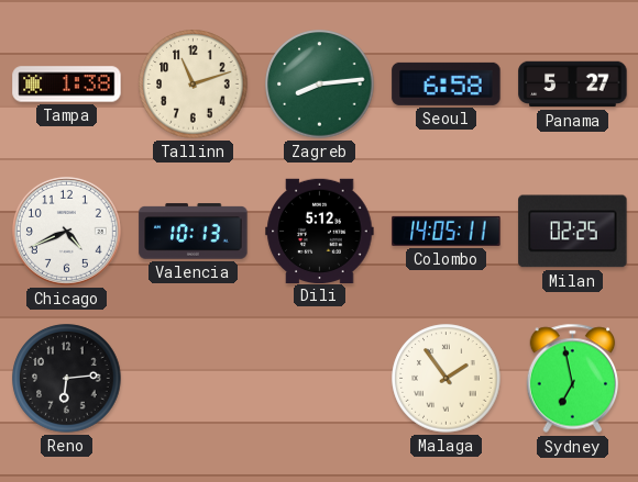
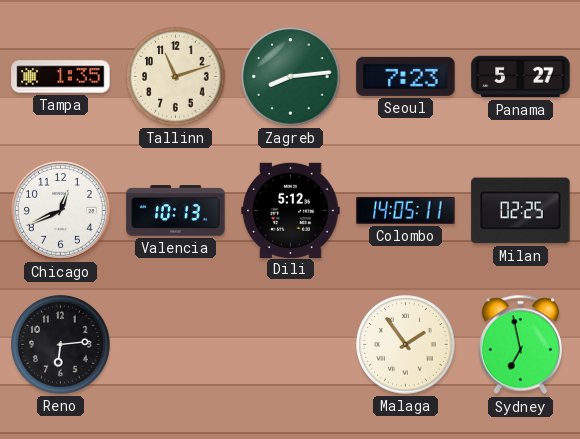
Tampa: 1:38 -> 1:35
Seoul: 6:58 -> 7:23
Chicago: 4:41 -> 12:41
